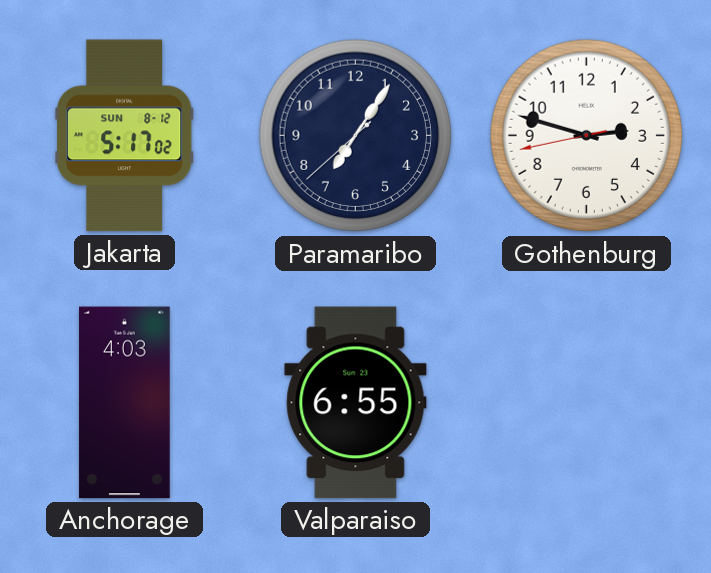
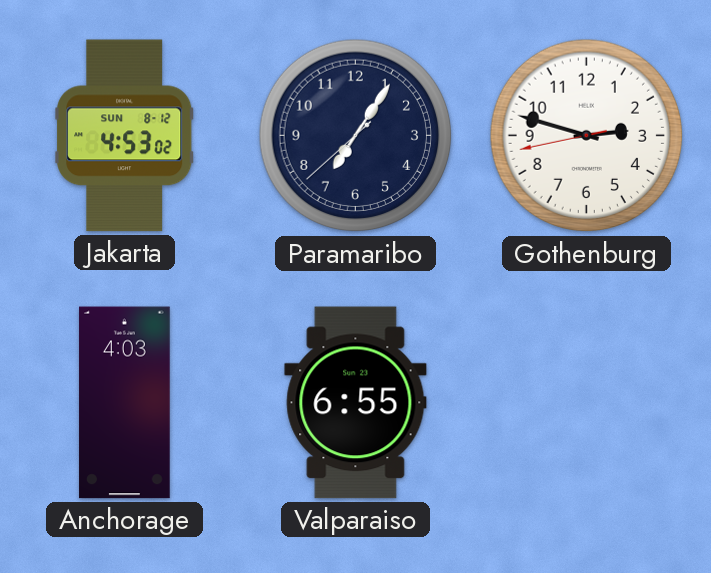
Jakarta: 5:17 -> 4:53
